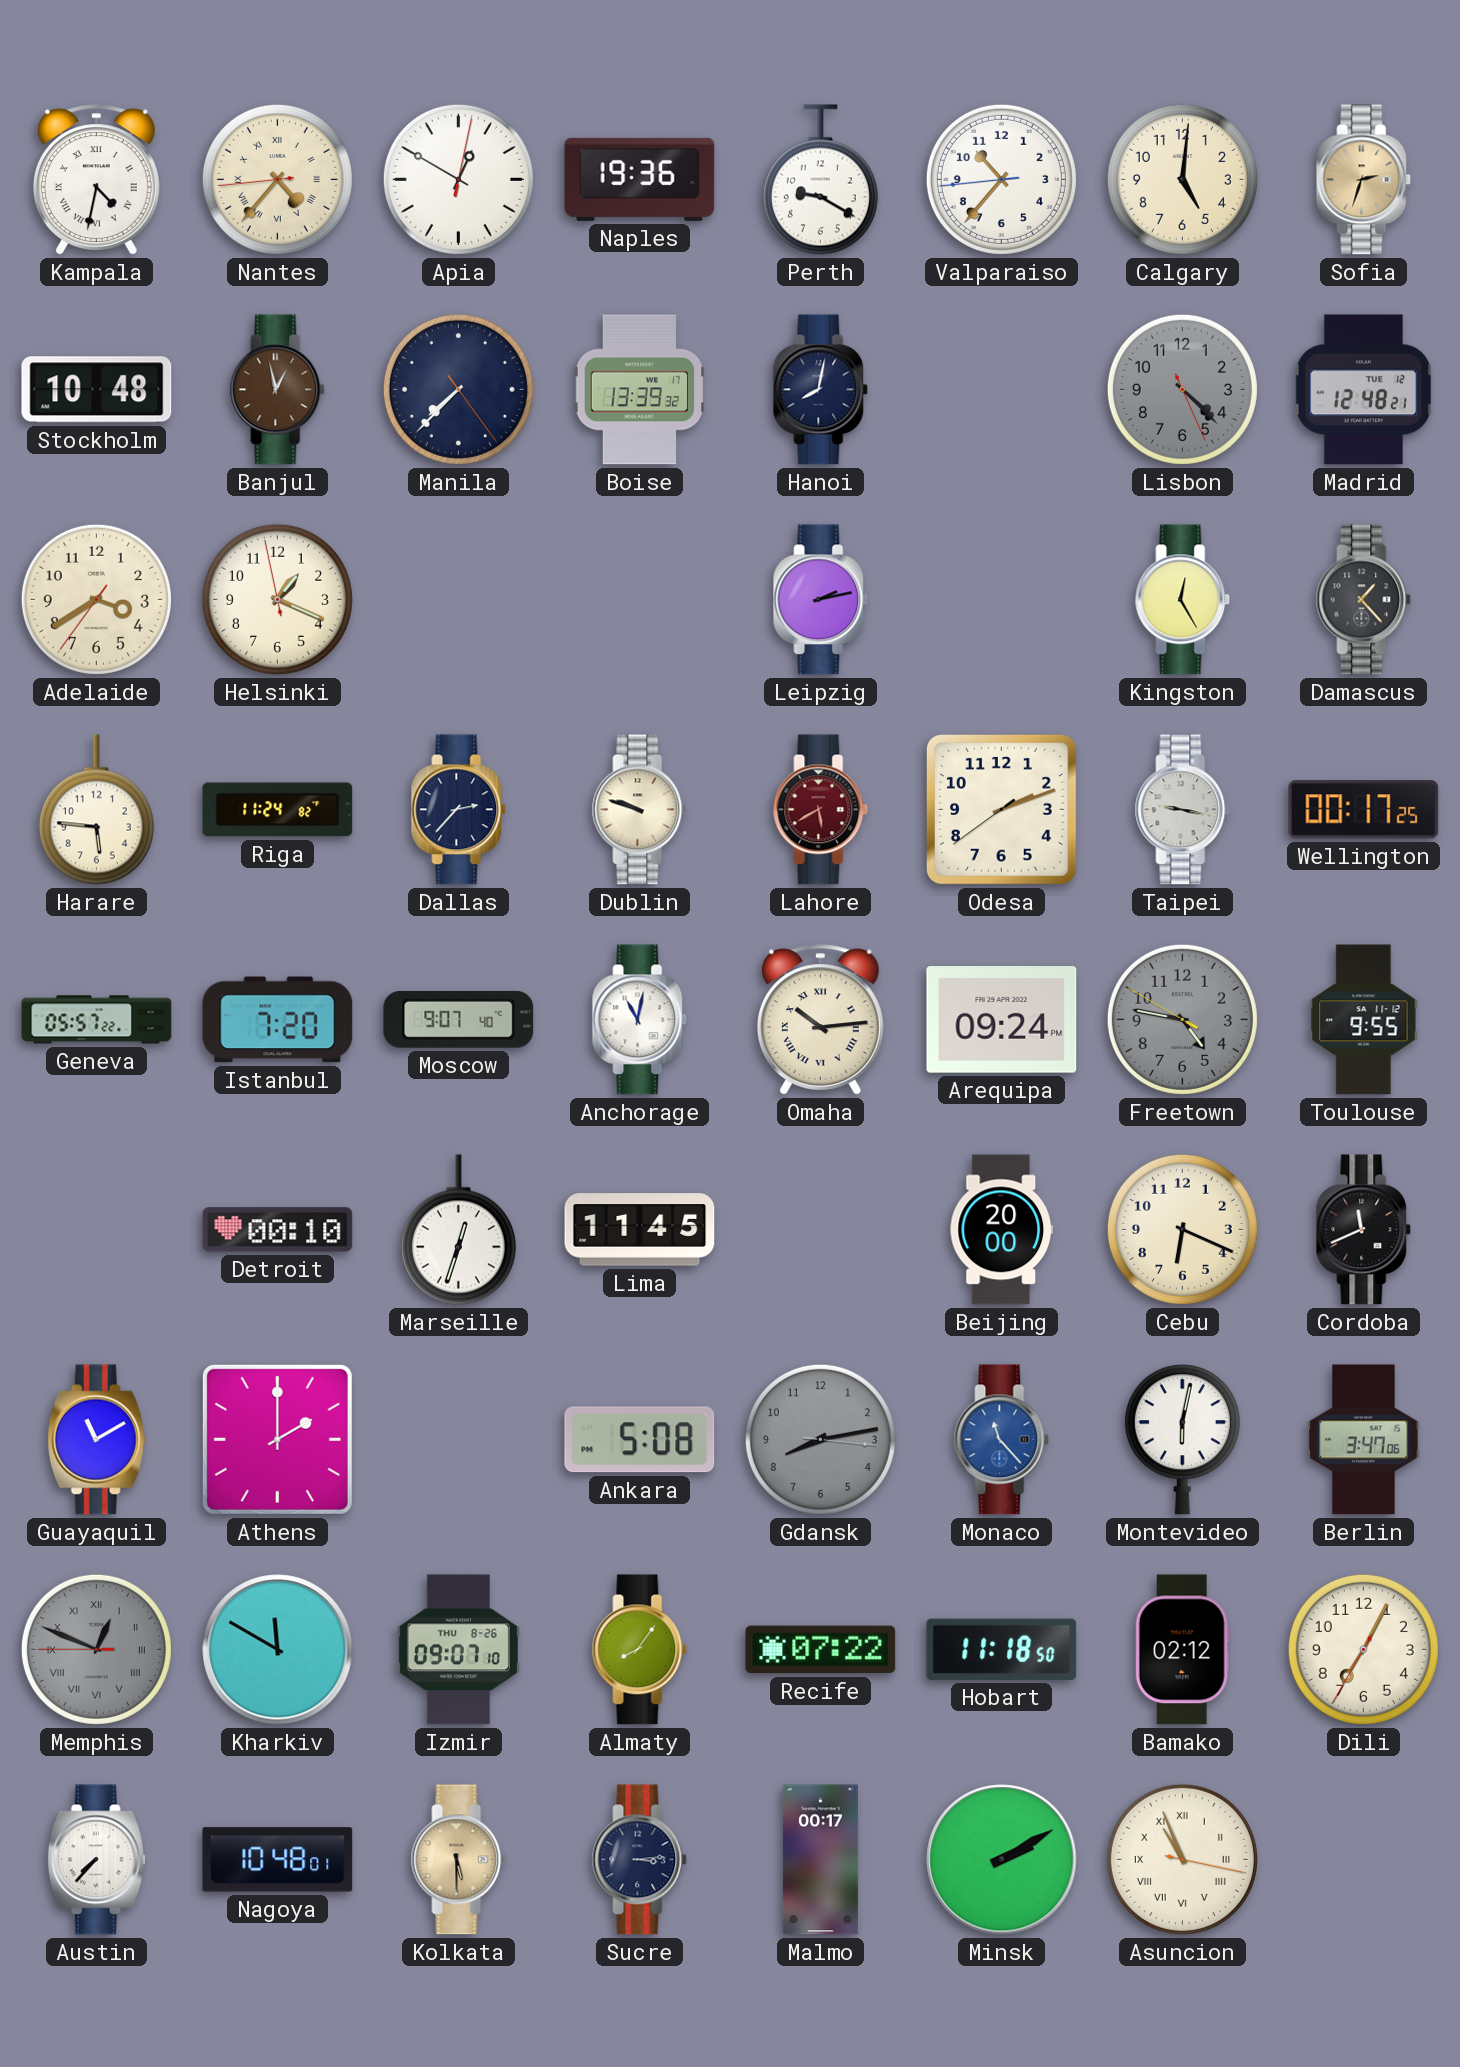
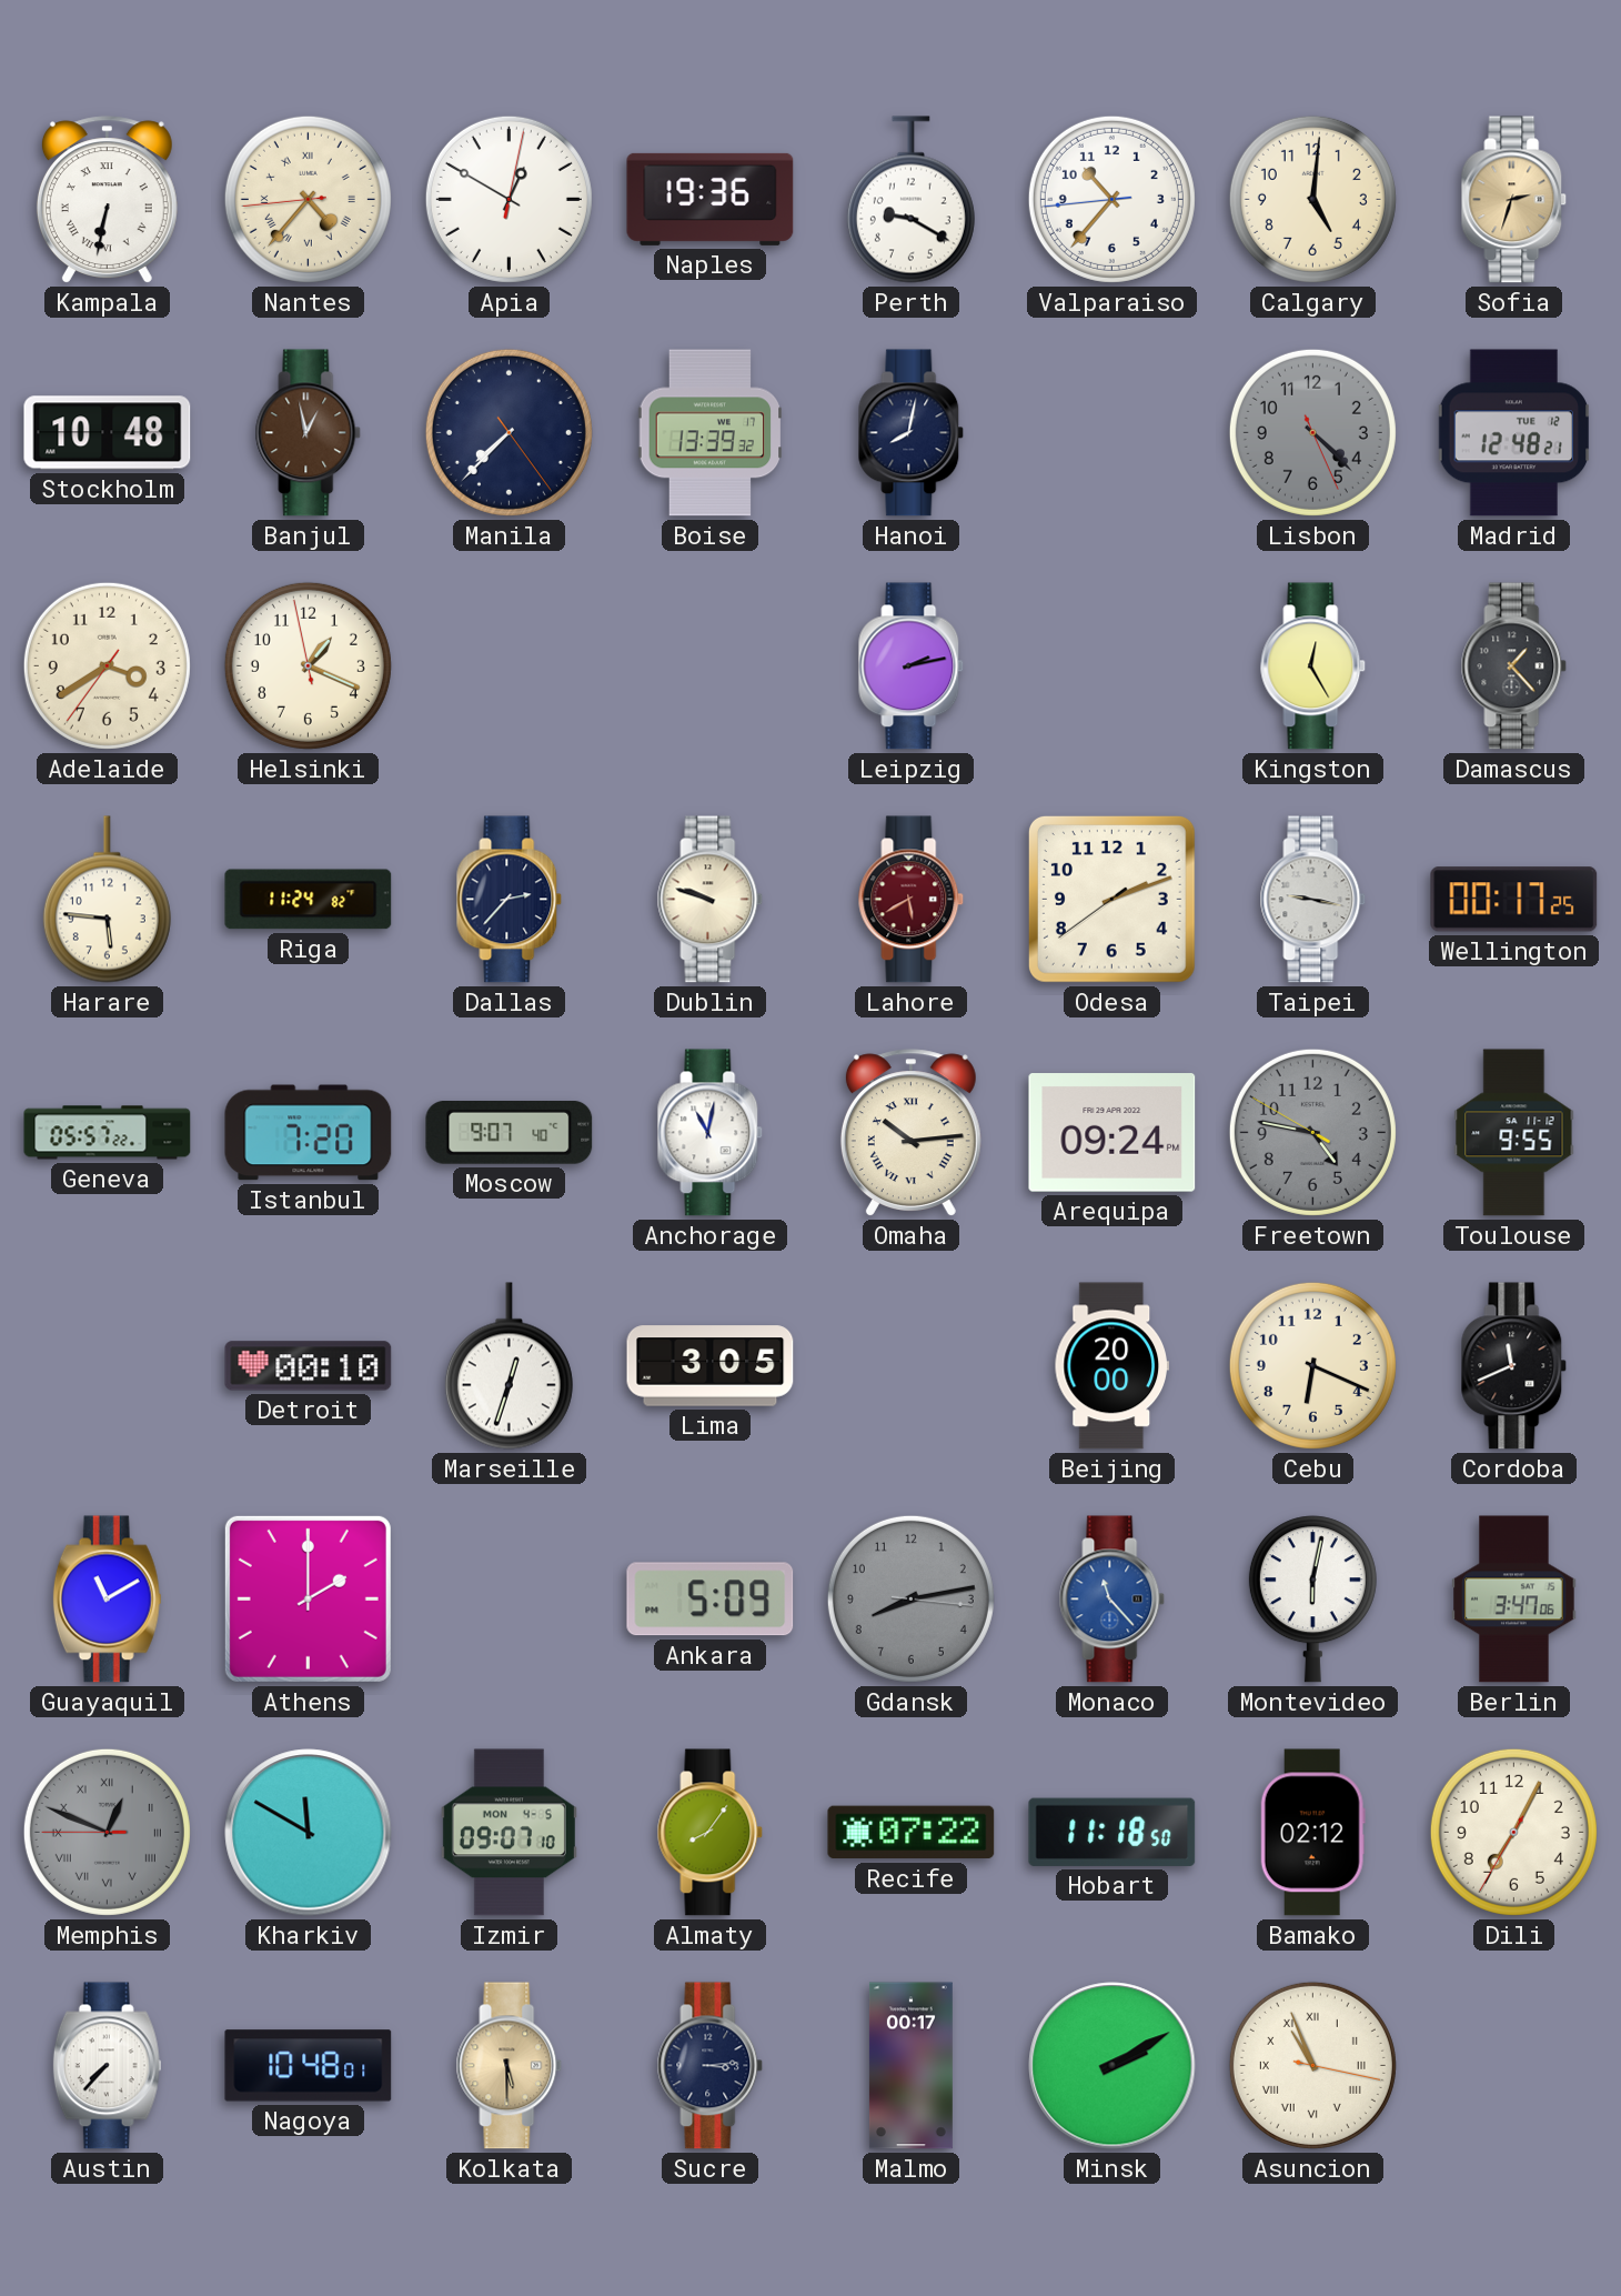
Kampala: 4:32 -> 6:32
Lima: 11:45 -> 3:05
Ankara: 5:08 -> 5:09
Izmir date: THU 8-26 -> MON 4-5
